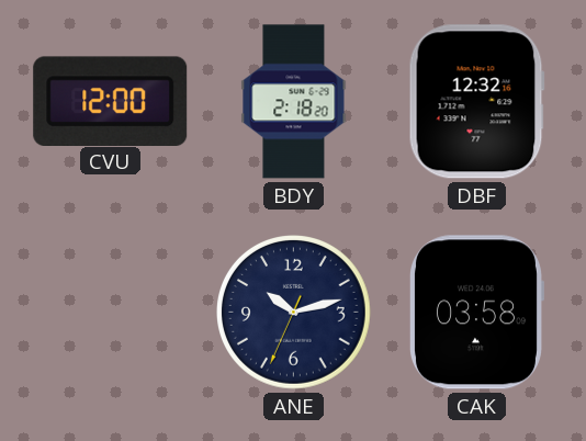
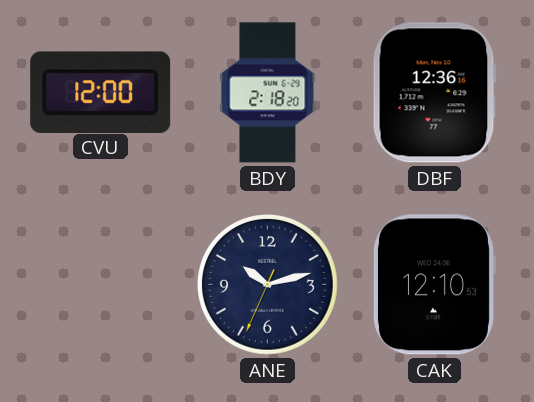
DBF: 12:32 -> 12:36
CAK: 03:58 -> 12:10
